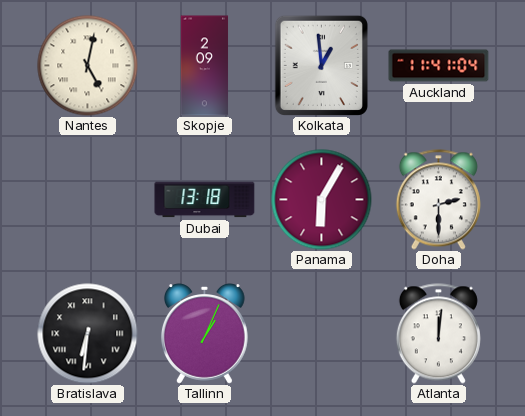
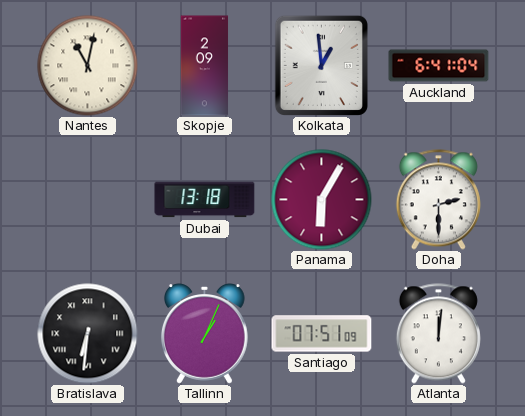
Nantes: 5:02 -> 11:02
Auckland: 11:41 -> 6:41
Santiago: none -> 07:51
